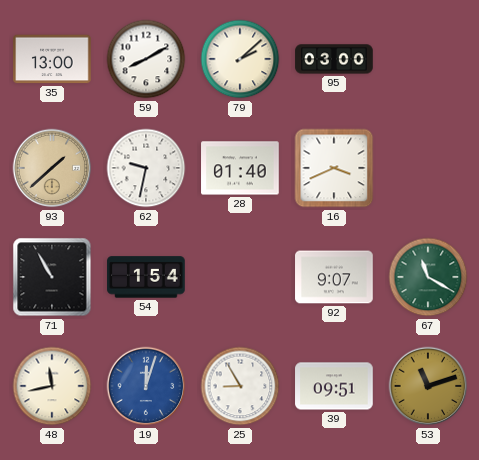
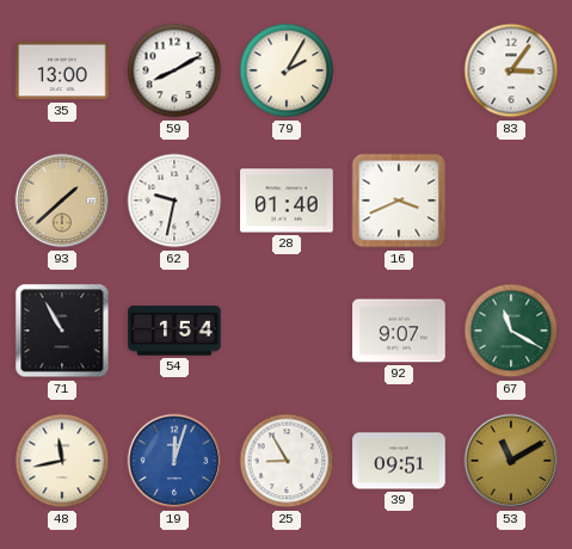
79: 2:08 -> 2:05
95: 03:00 -> none
83: none -> 3:06
53: 11:12 -> 11:10
